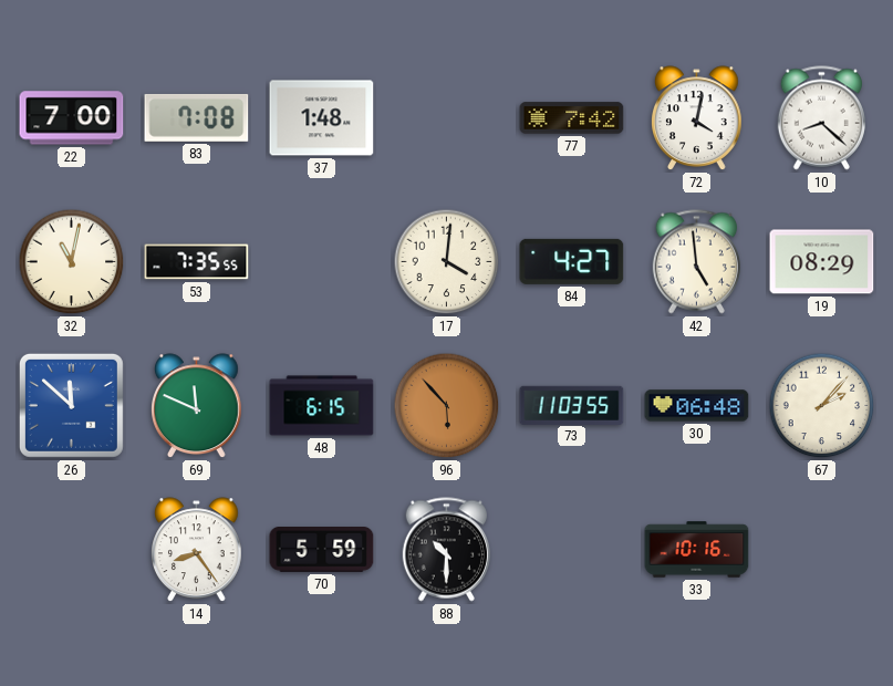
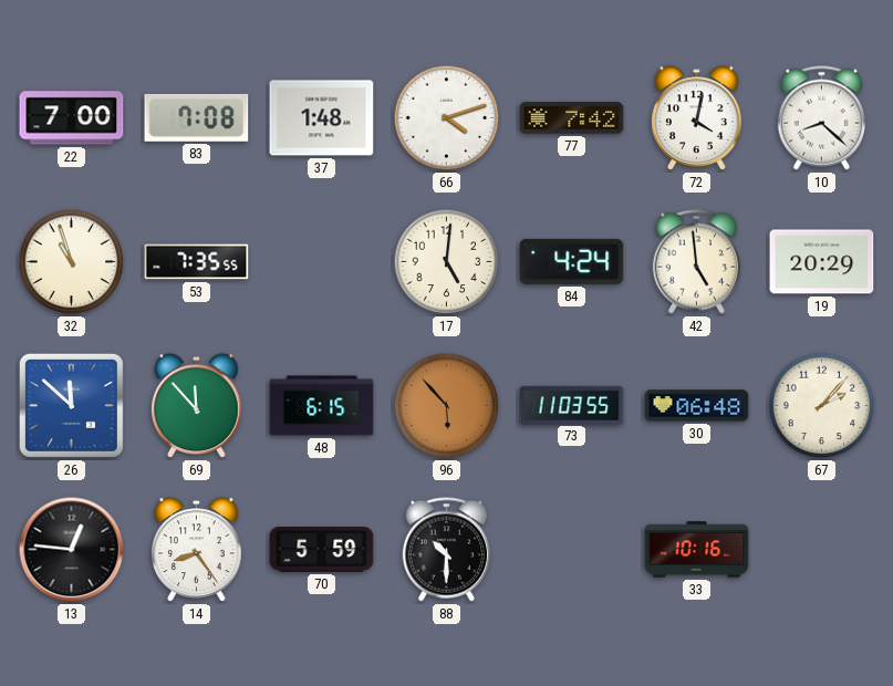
66: none -> 4:12
32: 11:02 -> 10:57
17: 4:01 -> 5:01
84: 4:27 -> 4:24
19: 08:29 -> 20:29
69: 11:49 -> 11:53
13: none -> 12:46
